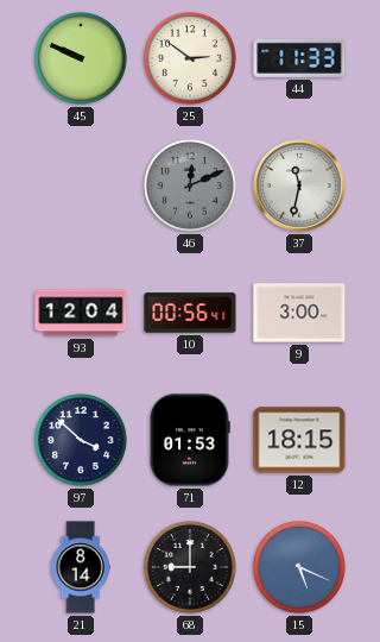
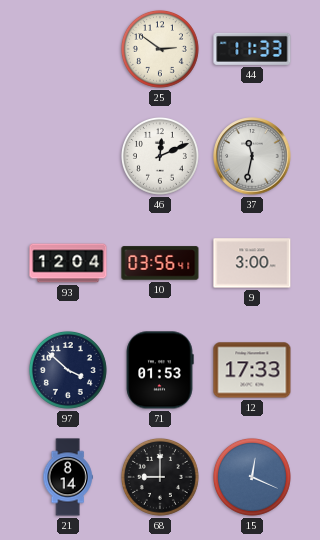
45: 9:49 -> none
46 dial: grey -> white
10: 00:56 -> 03:56
12: 18:15 -> 17:33
15: 5:19 -> 12:19
